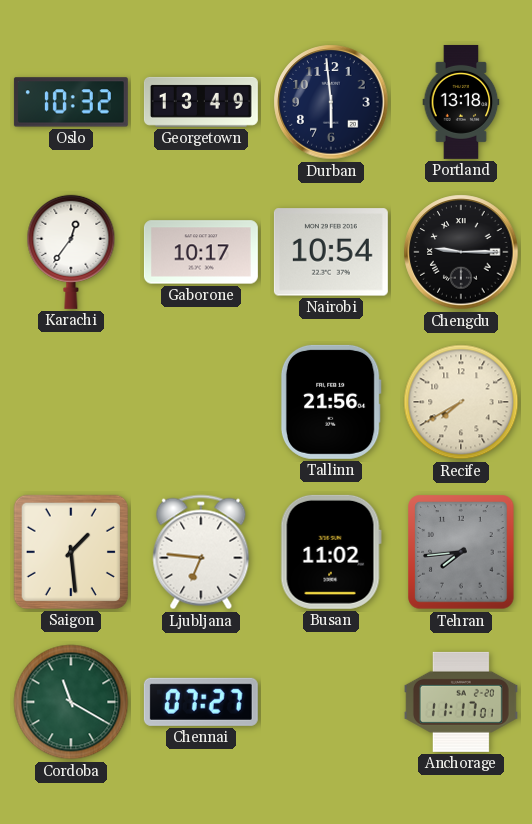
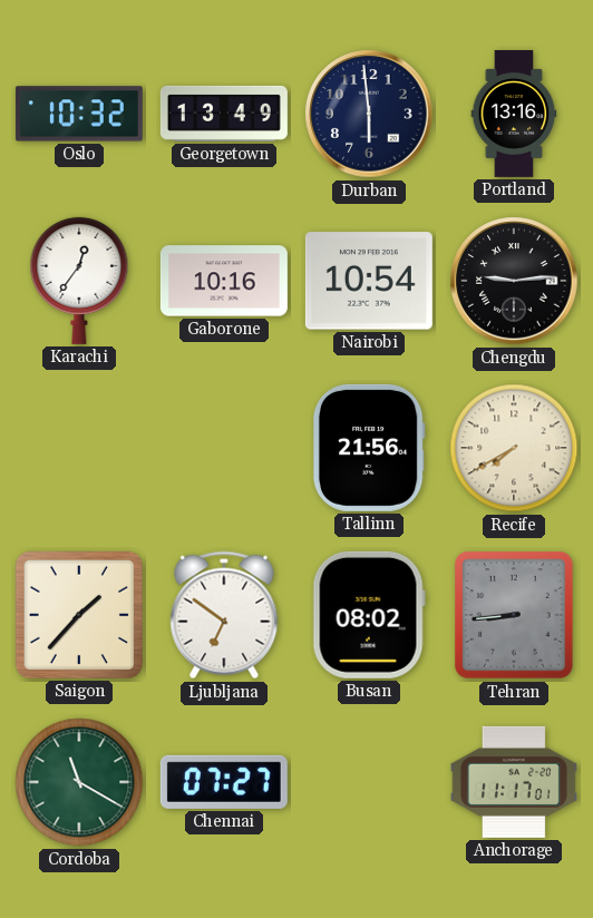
Portland: 13:18 -> 13:16
Gaborone: 10:17 -> 10:16
Chengdu: 9:15 -> 9:14
Saigon: 1:29 -> 1:37
Ljubljana: 6:46 -> 6:51
Busan: 11:02 -> 08:02
Tehran: 7:44 -> 8:44
